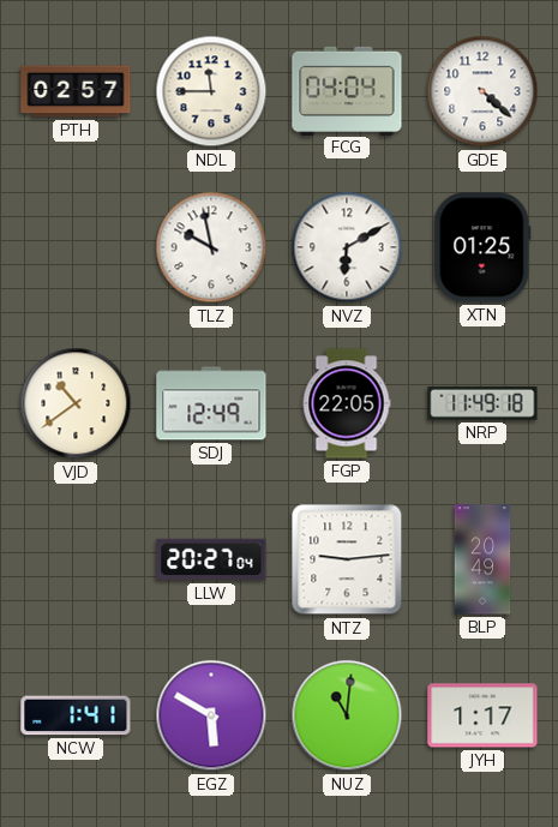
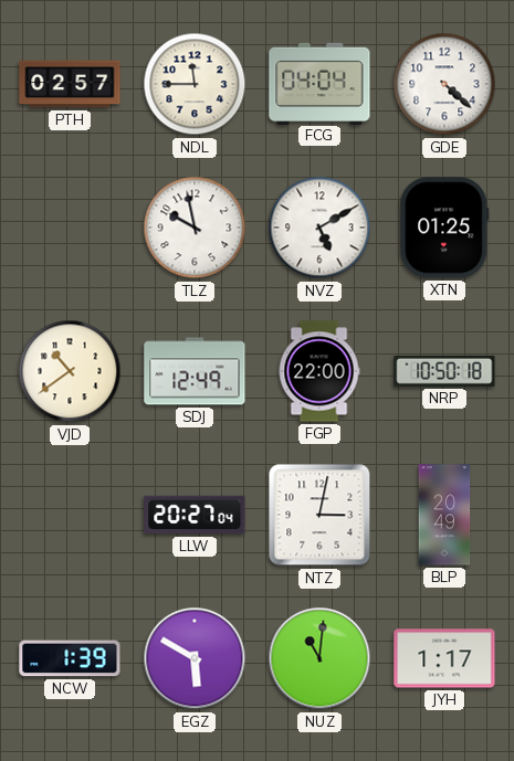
NVZ: 6:10 -> 5:10
FGP: 22:05 -> 22:00
NRP: 11:49 -> 10:50
NTZ: 9:14 -> 3:02
NCW: 1:41 -> 1:39
